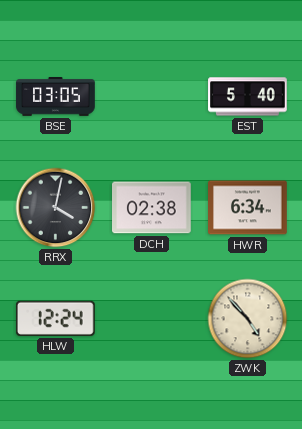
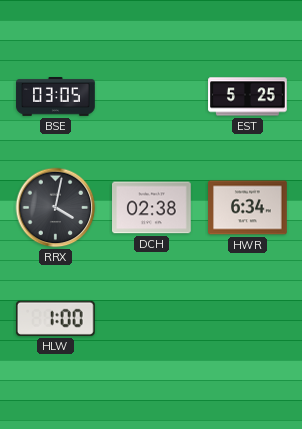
EST: 5:40 -> 5:25
HLW: 12:24 -> 1:00
ZWK: 4:53 -> none
